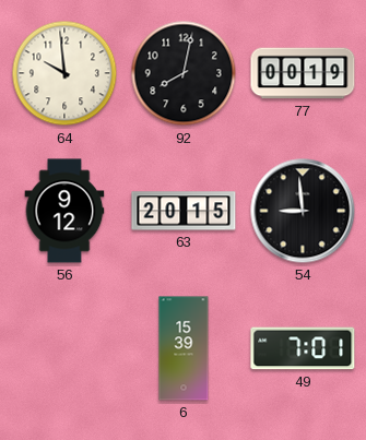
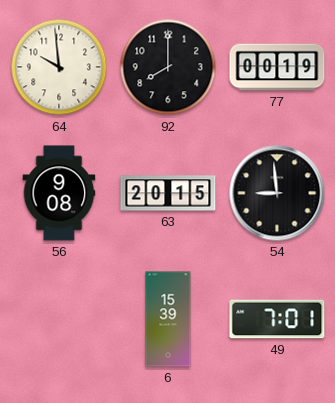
92: 8:02 -> 8:00
56: 9:12 -> 9:08
